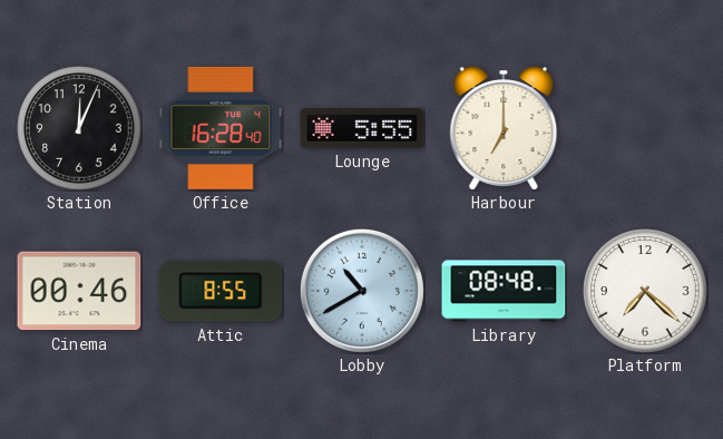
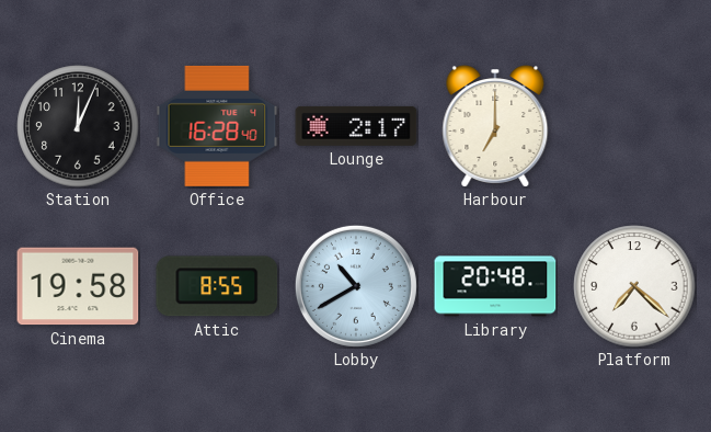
Lounge: 5:55 -> 2:17
Cinema: 00:46 -> 19:58
Library: 08:48 -> 20:48
